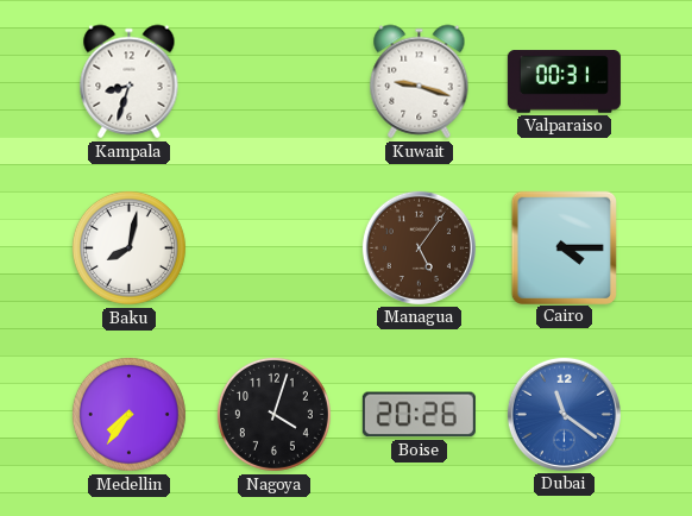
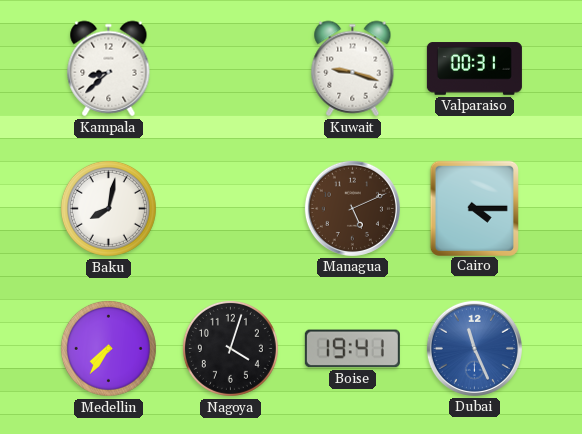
Kampala: 8:33 -> 8:38
Managua: 5:06 -> 5:11
Boise: 20:26 -> 19:41
Dubai: 11:21 -> 11:26
